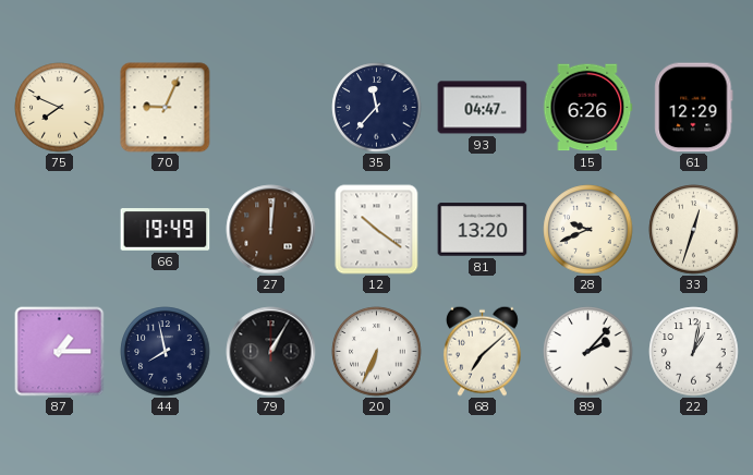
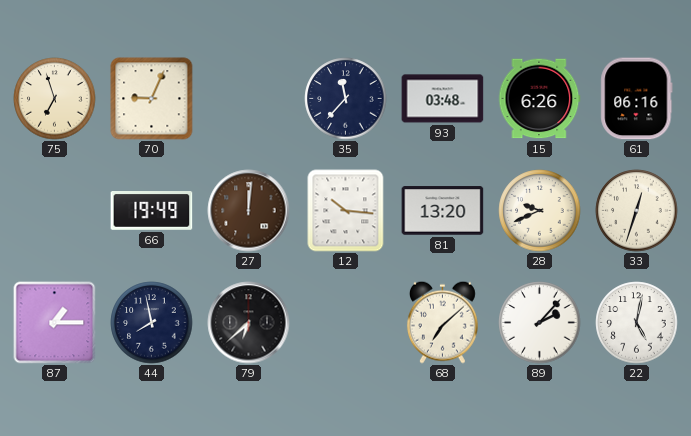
75: 7:49 -> 6:57
93: 04:47 -> 03:48
61: 12:29 -> 06:16
12: 10:21 -> 10:16
79: 1:05 -> 6:38
20: 6:34 -> none
22: 1:02 -> 5:02
